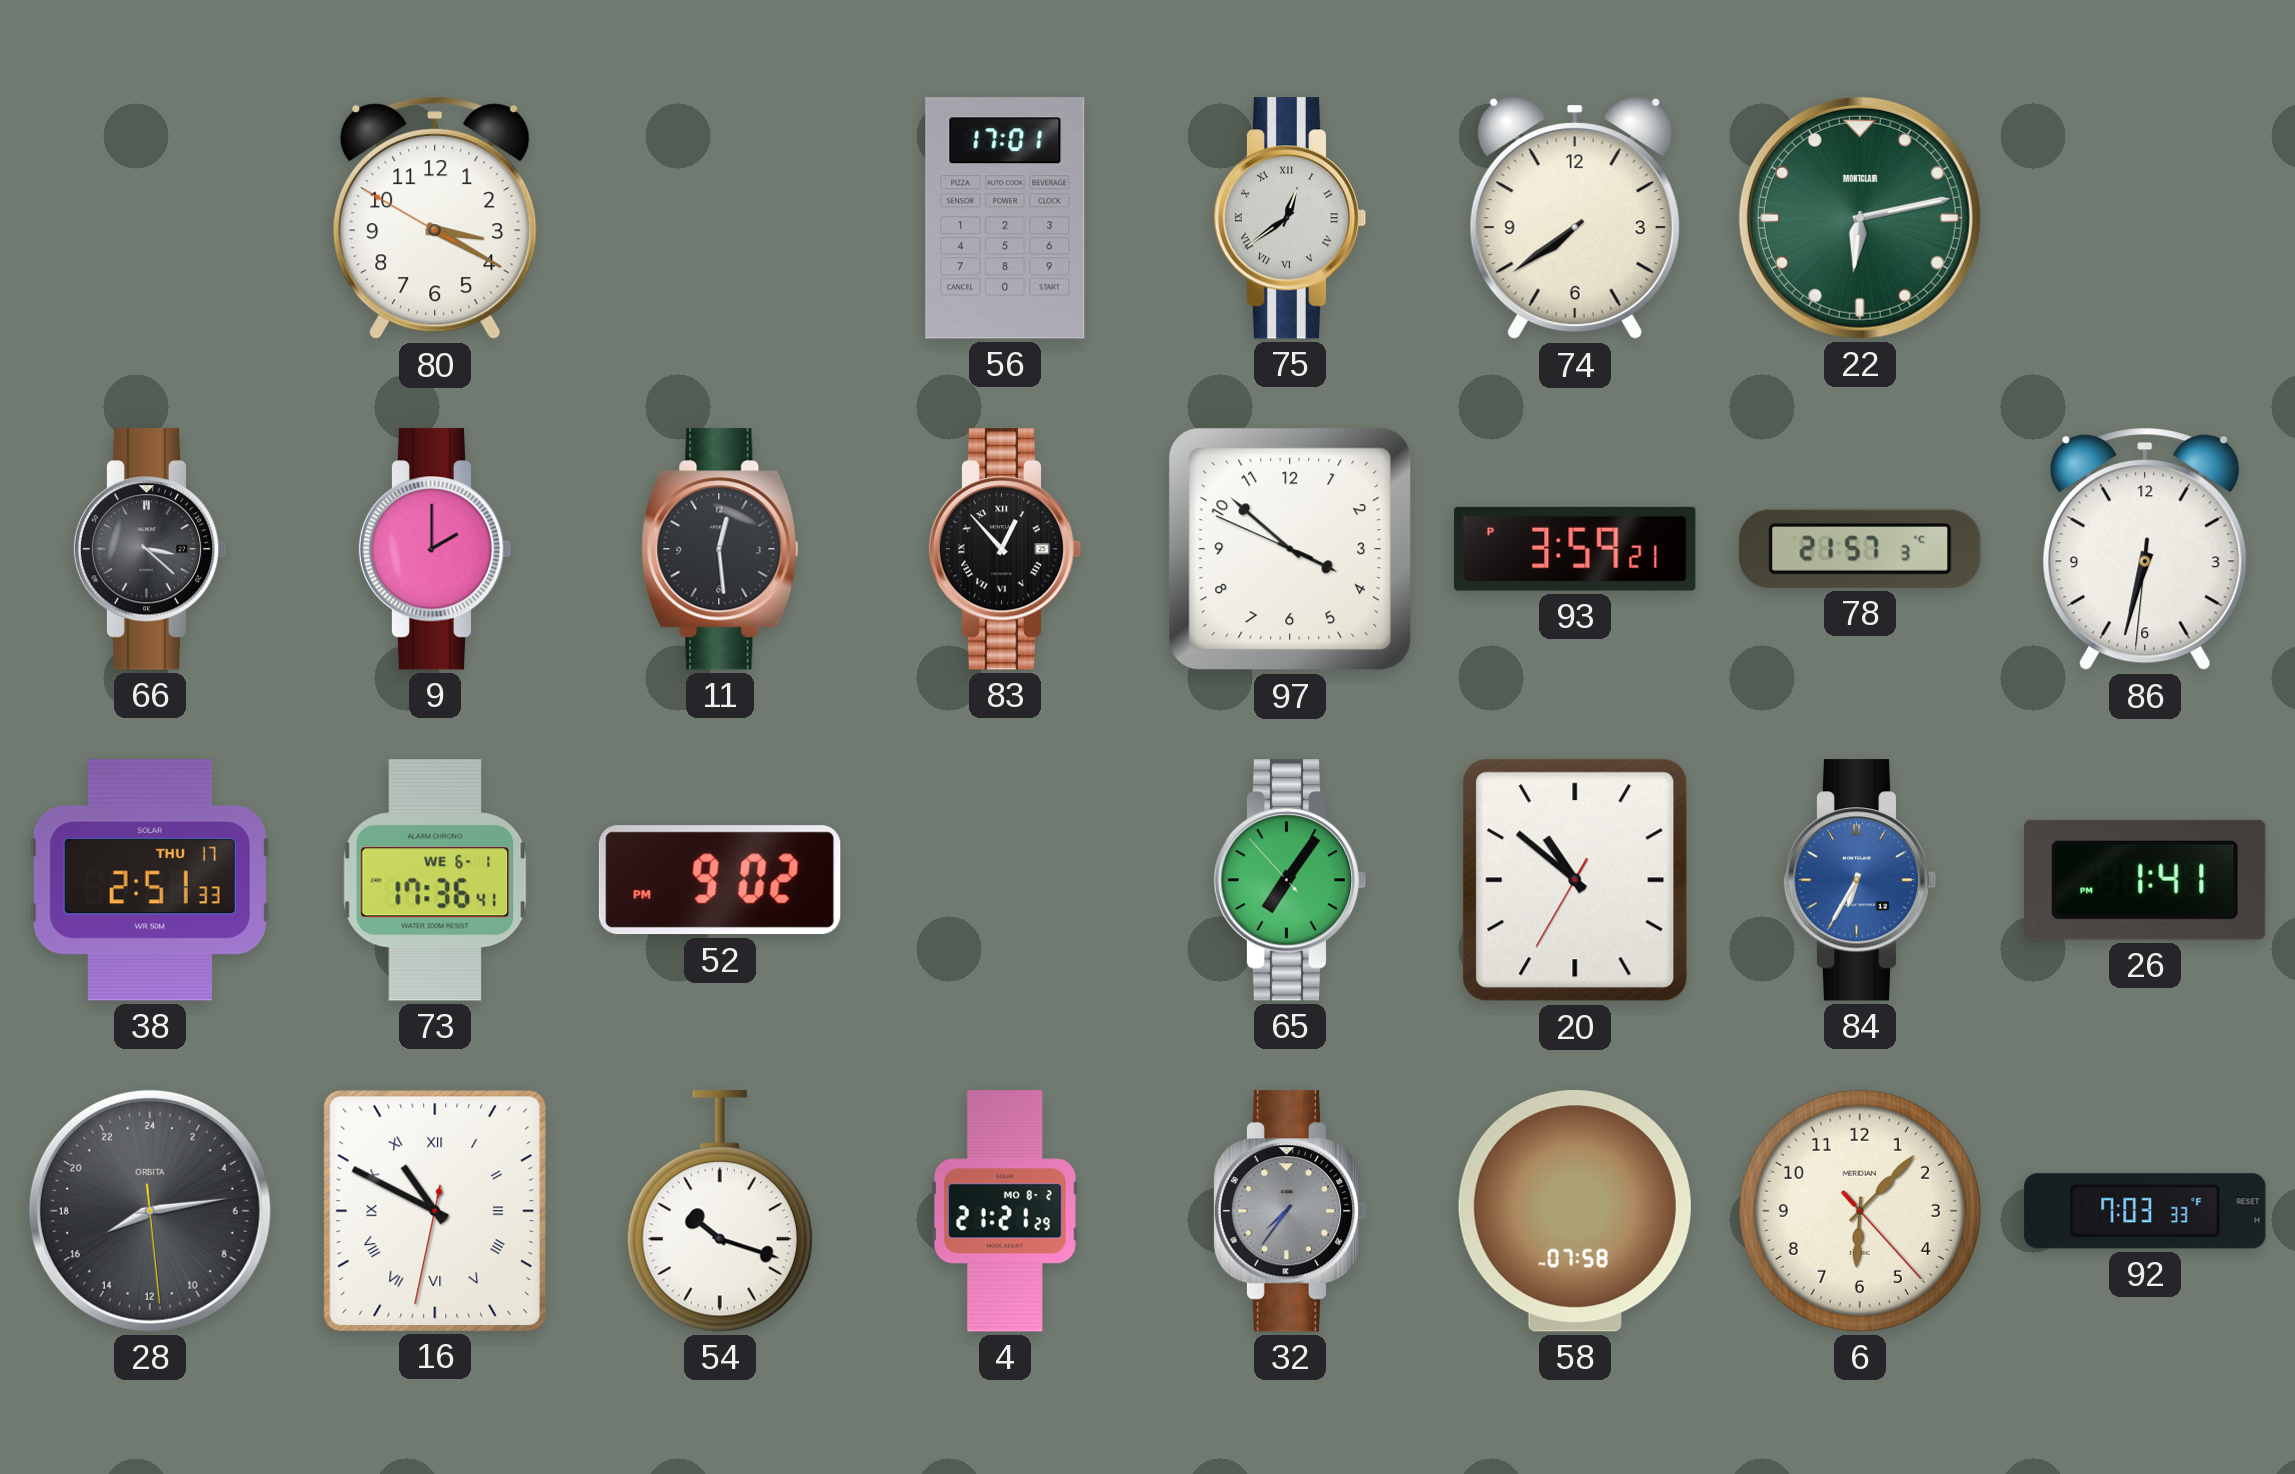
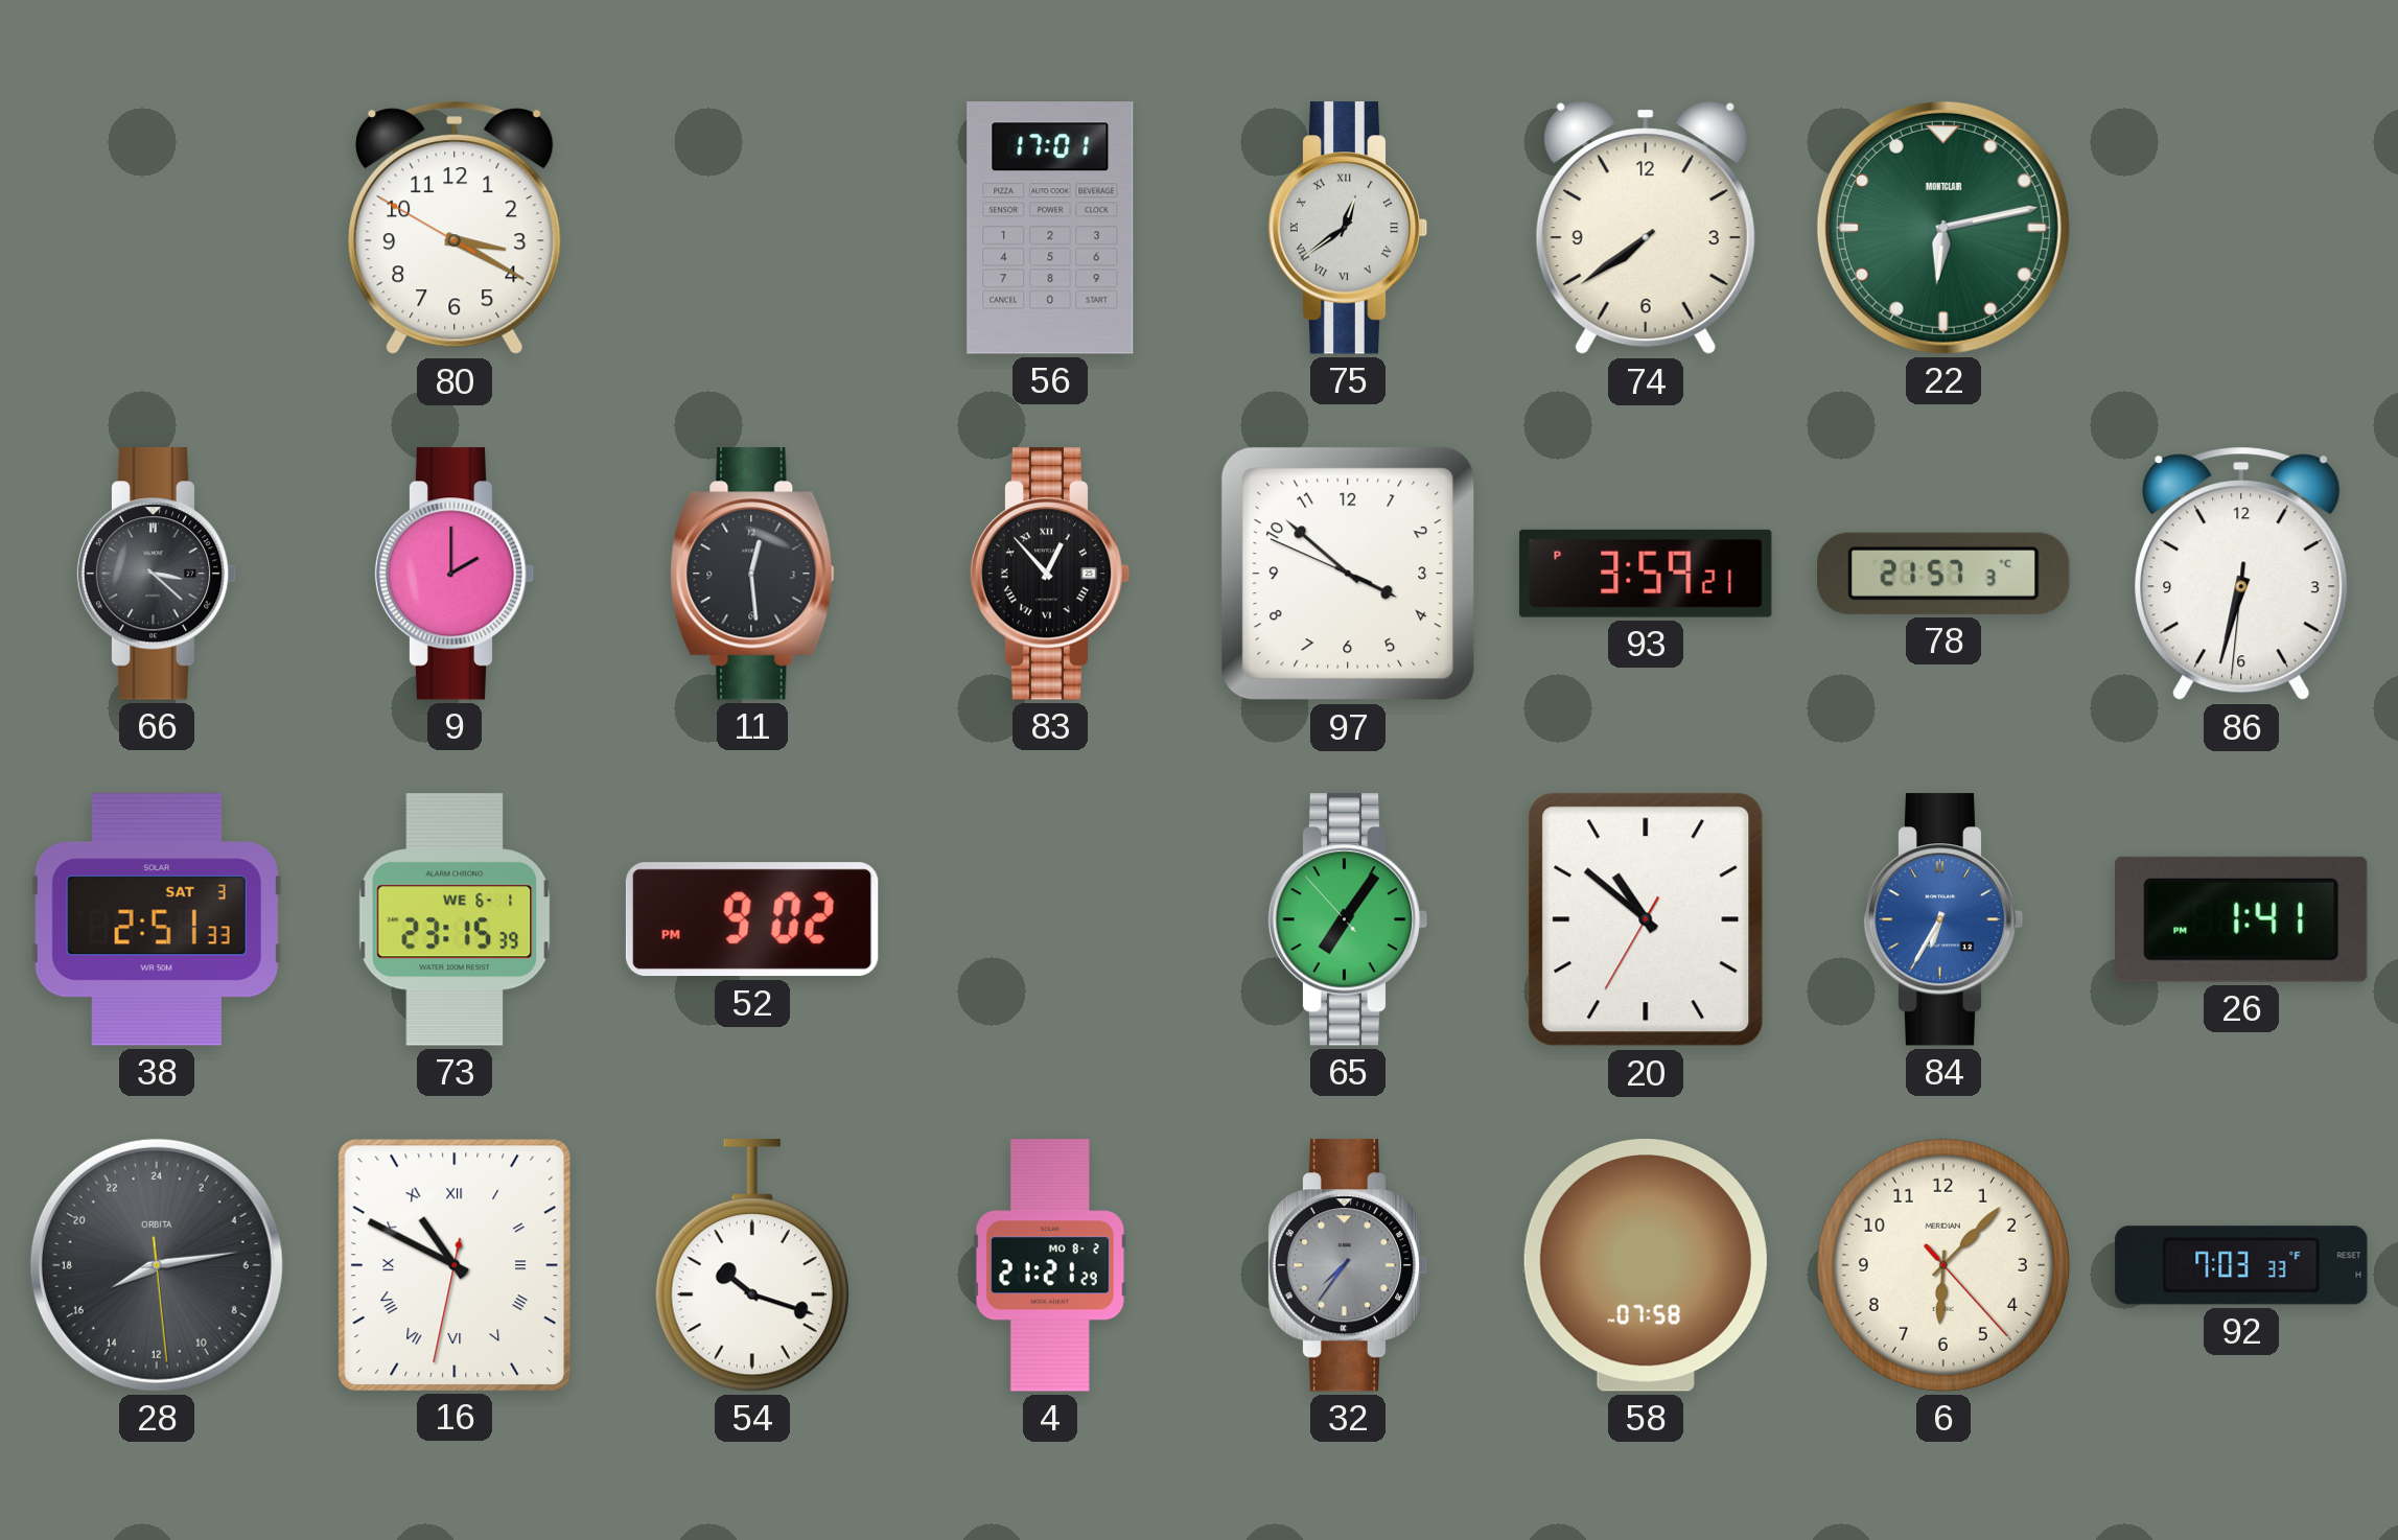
38 date: THU 17 -> SAT 3
73: 17:36 -> 23:15
